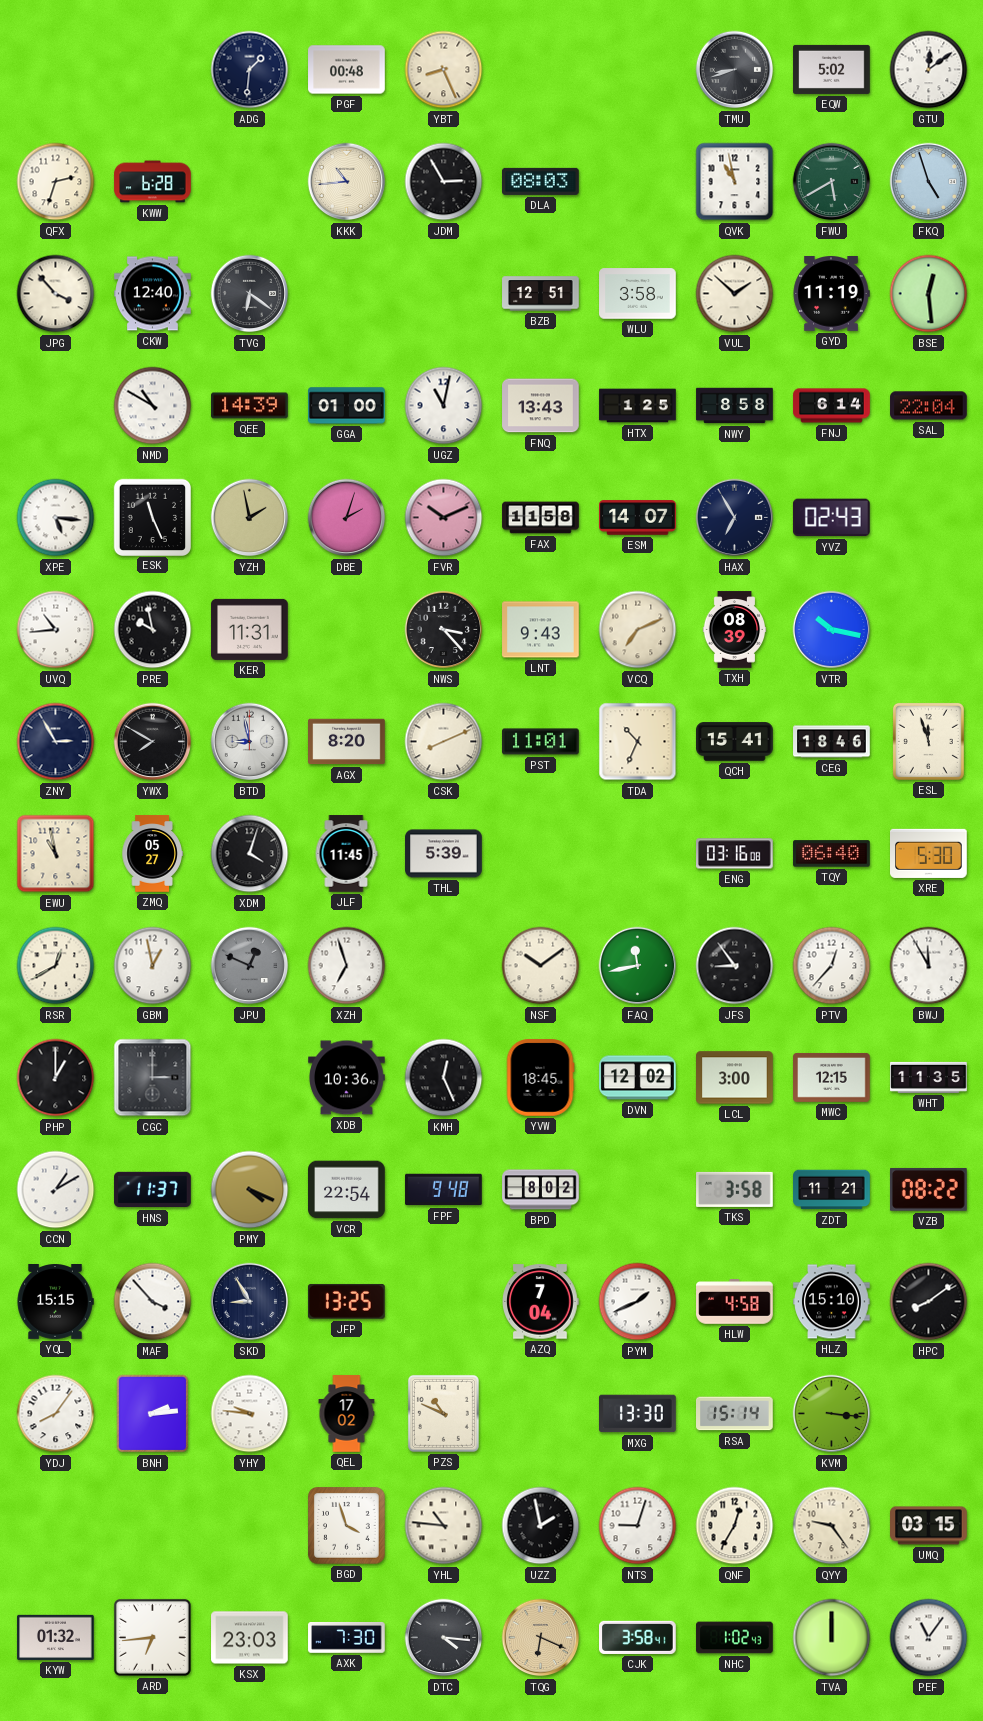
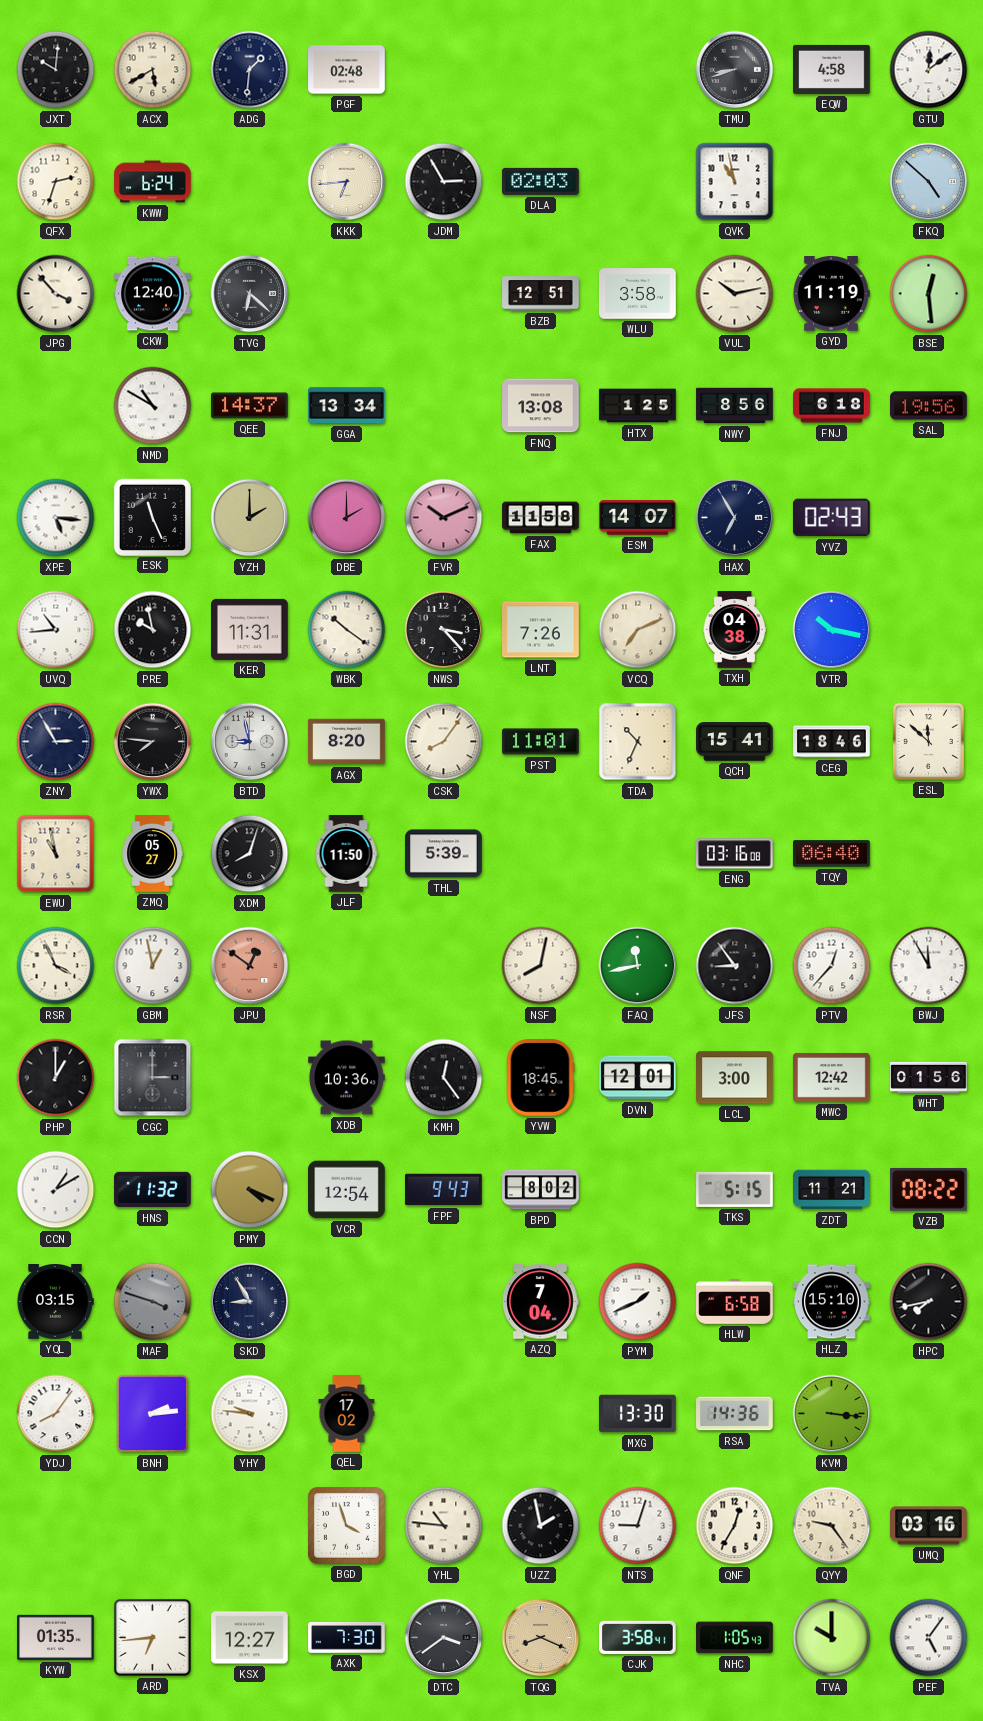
JXT: none -> 10:01
ACX: none -> 5:40
PGF: 00:48 -> 02:48
YBT: 8:26 -> none
EQW: 5:02 -> 4:58
KWW: 6:28 -> 6:24
KKK: 10:44 -> 6:44
DLA: 08:03 -> 02:03
FWU: 5:40 -> none
FKQ: 4:57 -> 4:52
TVG: 6:21 -> 6:22
VUL: 1:52 -> 10:13
QEE: 14:39 -> 14:37
GGA: 01:00 -> 13:34
UGZ: 11:02 -> none
FNQ: 13:43 -> 13:08
NWY: 8:58 -> 8:56
FNJ: 6:14 -> 6:18
SAL: 22:04 -> 19:56
YZH: 1:58 -> 2:00
DBE: 2:03 -> 2:00
WBK: none -> 10:21
LNT: 9:43 -> 7:26
TXH: 08:39 -> 04:38
YWX: 7:50 -> 7:46
CSK: 8:11 -> 8:06
ESL: 11:57 -> 11:52
XDM: 4:03 -> 8:03
JLF: 11:45 -> 11:50
XRE: 5:30 -> none
RSR: 12:40 -> 3:56
JPU: 12:49 -> 12:51
JPU dial: grey -> salmon
XZH: 6:57 -> none
NSF: 10:09 -> 8:02
KMH: 12:26 -> 12:24
DVN: 12:02 -> 12:01
MWC: 12:15 -> 12:42
WHT: 11:35 -> 01:56
HNS: 11:37 -> 11:32
VCR: 22:54 -> 12:54
FPF: 9:48 -> 9:43
TKS: 3:58 -> 5:15
YQL: 15:15 -> 03:15
MAF: 3:53 -> 3:48
MAF dial: white -> grey
JFP: 13:25 -> none
HLW: 4:58 -> 6:58
HPC: 8:09 -> 7:43
PZS: 10:49 -> none
RSA: 15:14 -> 14:36
UMQ: 03:15 -> 03:16
KYW: 01:32 -> 01:35
KSX: 23:03 -> 12:27
DTC: 4:16 -> 3:39
TQG: 6:19 -> 8:19
NHC: 1:02 -> 1:05
TVA: 12:00 -> 10:00
PEF: 11:06 -> 5:06
